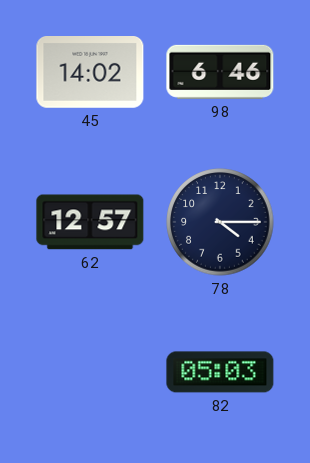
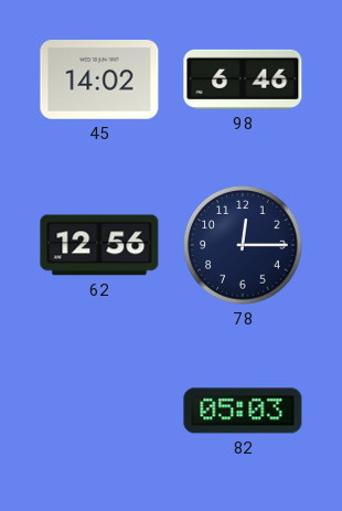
62: 12:57 -> 12:56
78: 4:15 -> 12:15
